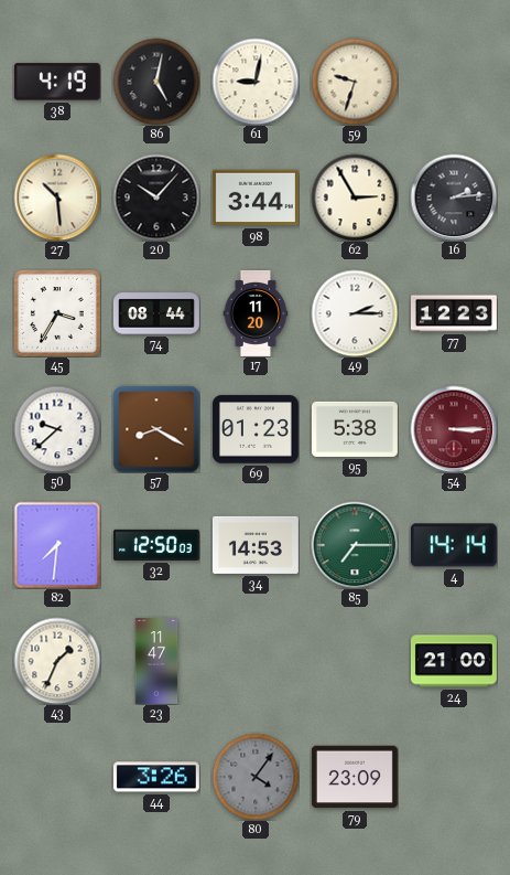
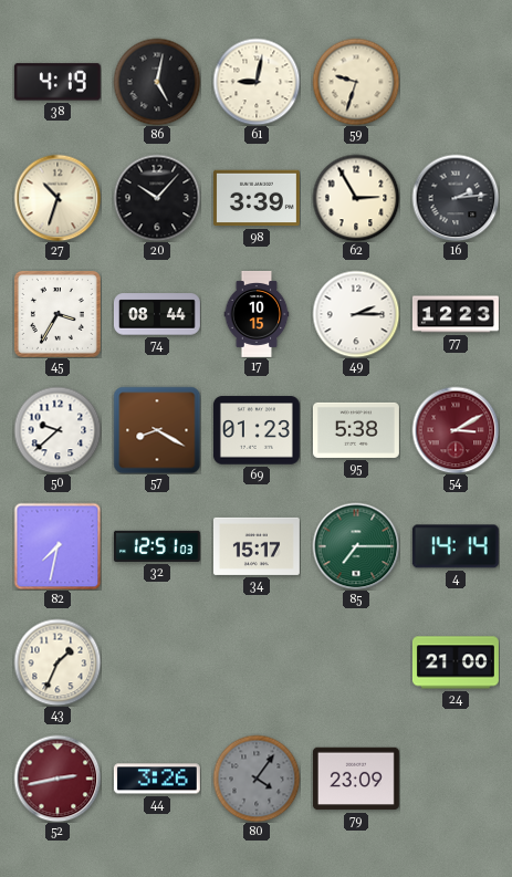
27: 10:29 -> 10:33
98: 3:44 -> 3:39
17: 11:20 -> 10:15
54: 3:15 -> 3:10
82: 7:31 -> 7:32
32: 12:50 -> 12:51
34: 14:53 -> 15:17
23: 11:47 -> none
52: none -> 2:43
